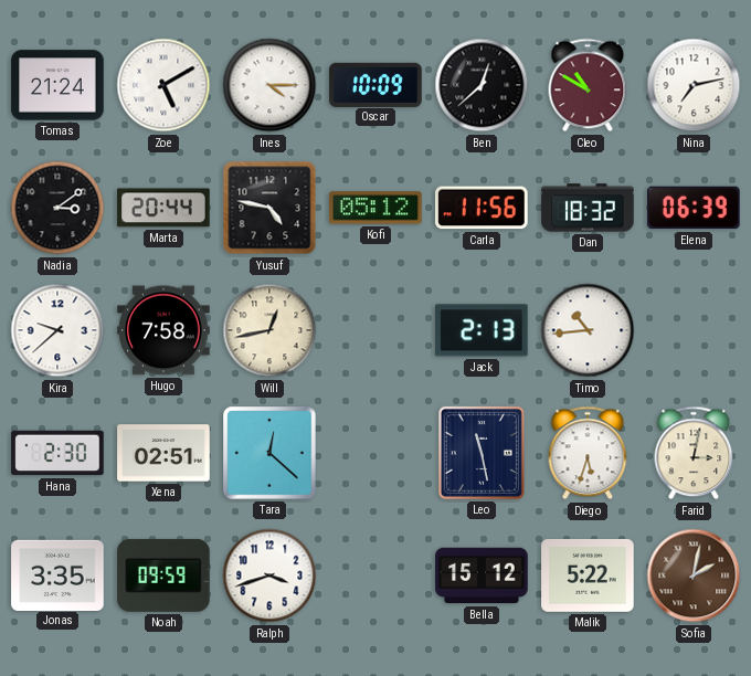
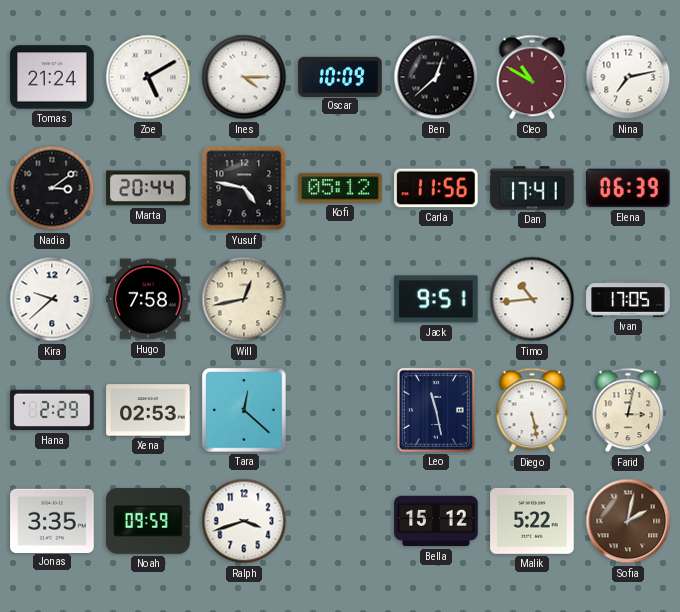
Dan: 18:32 -> 17:41
Jack: 2:13 -> 9:51
Ivan: none -> 17:05
Hana: 2:30 -> 2:29
Xena: 02:51 -> 02:53
Diego: 5:33 -> 5:28
